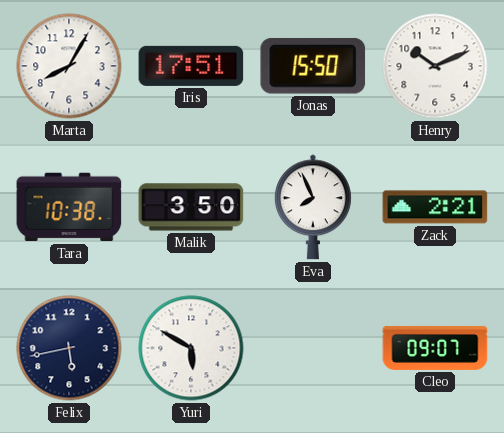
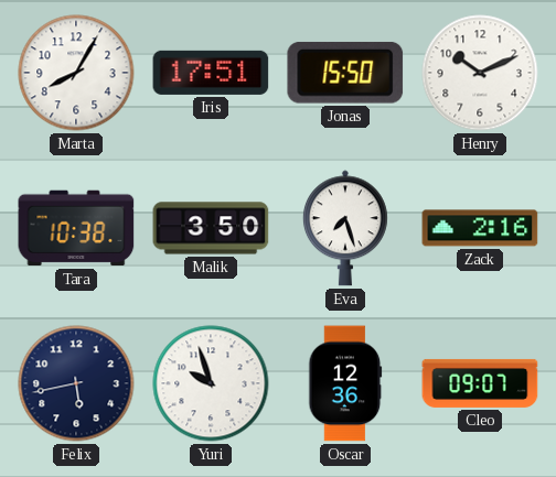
Eva: 7:56 -> 7:27
Zack: 2:21 -> 2:16
Yuri: 5:50 -> 9:57
Oscar: none -> 12:36
